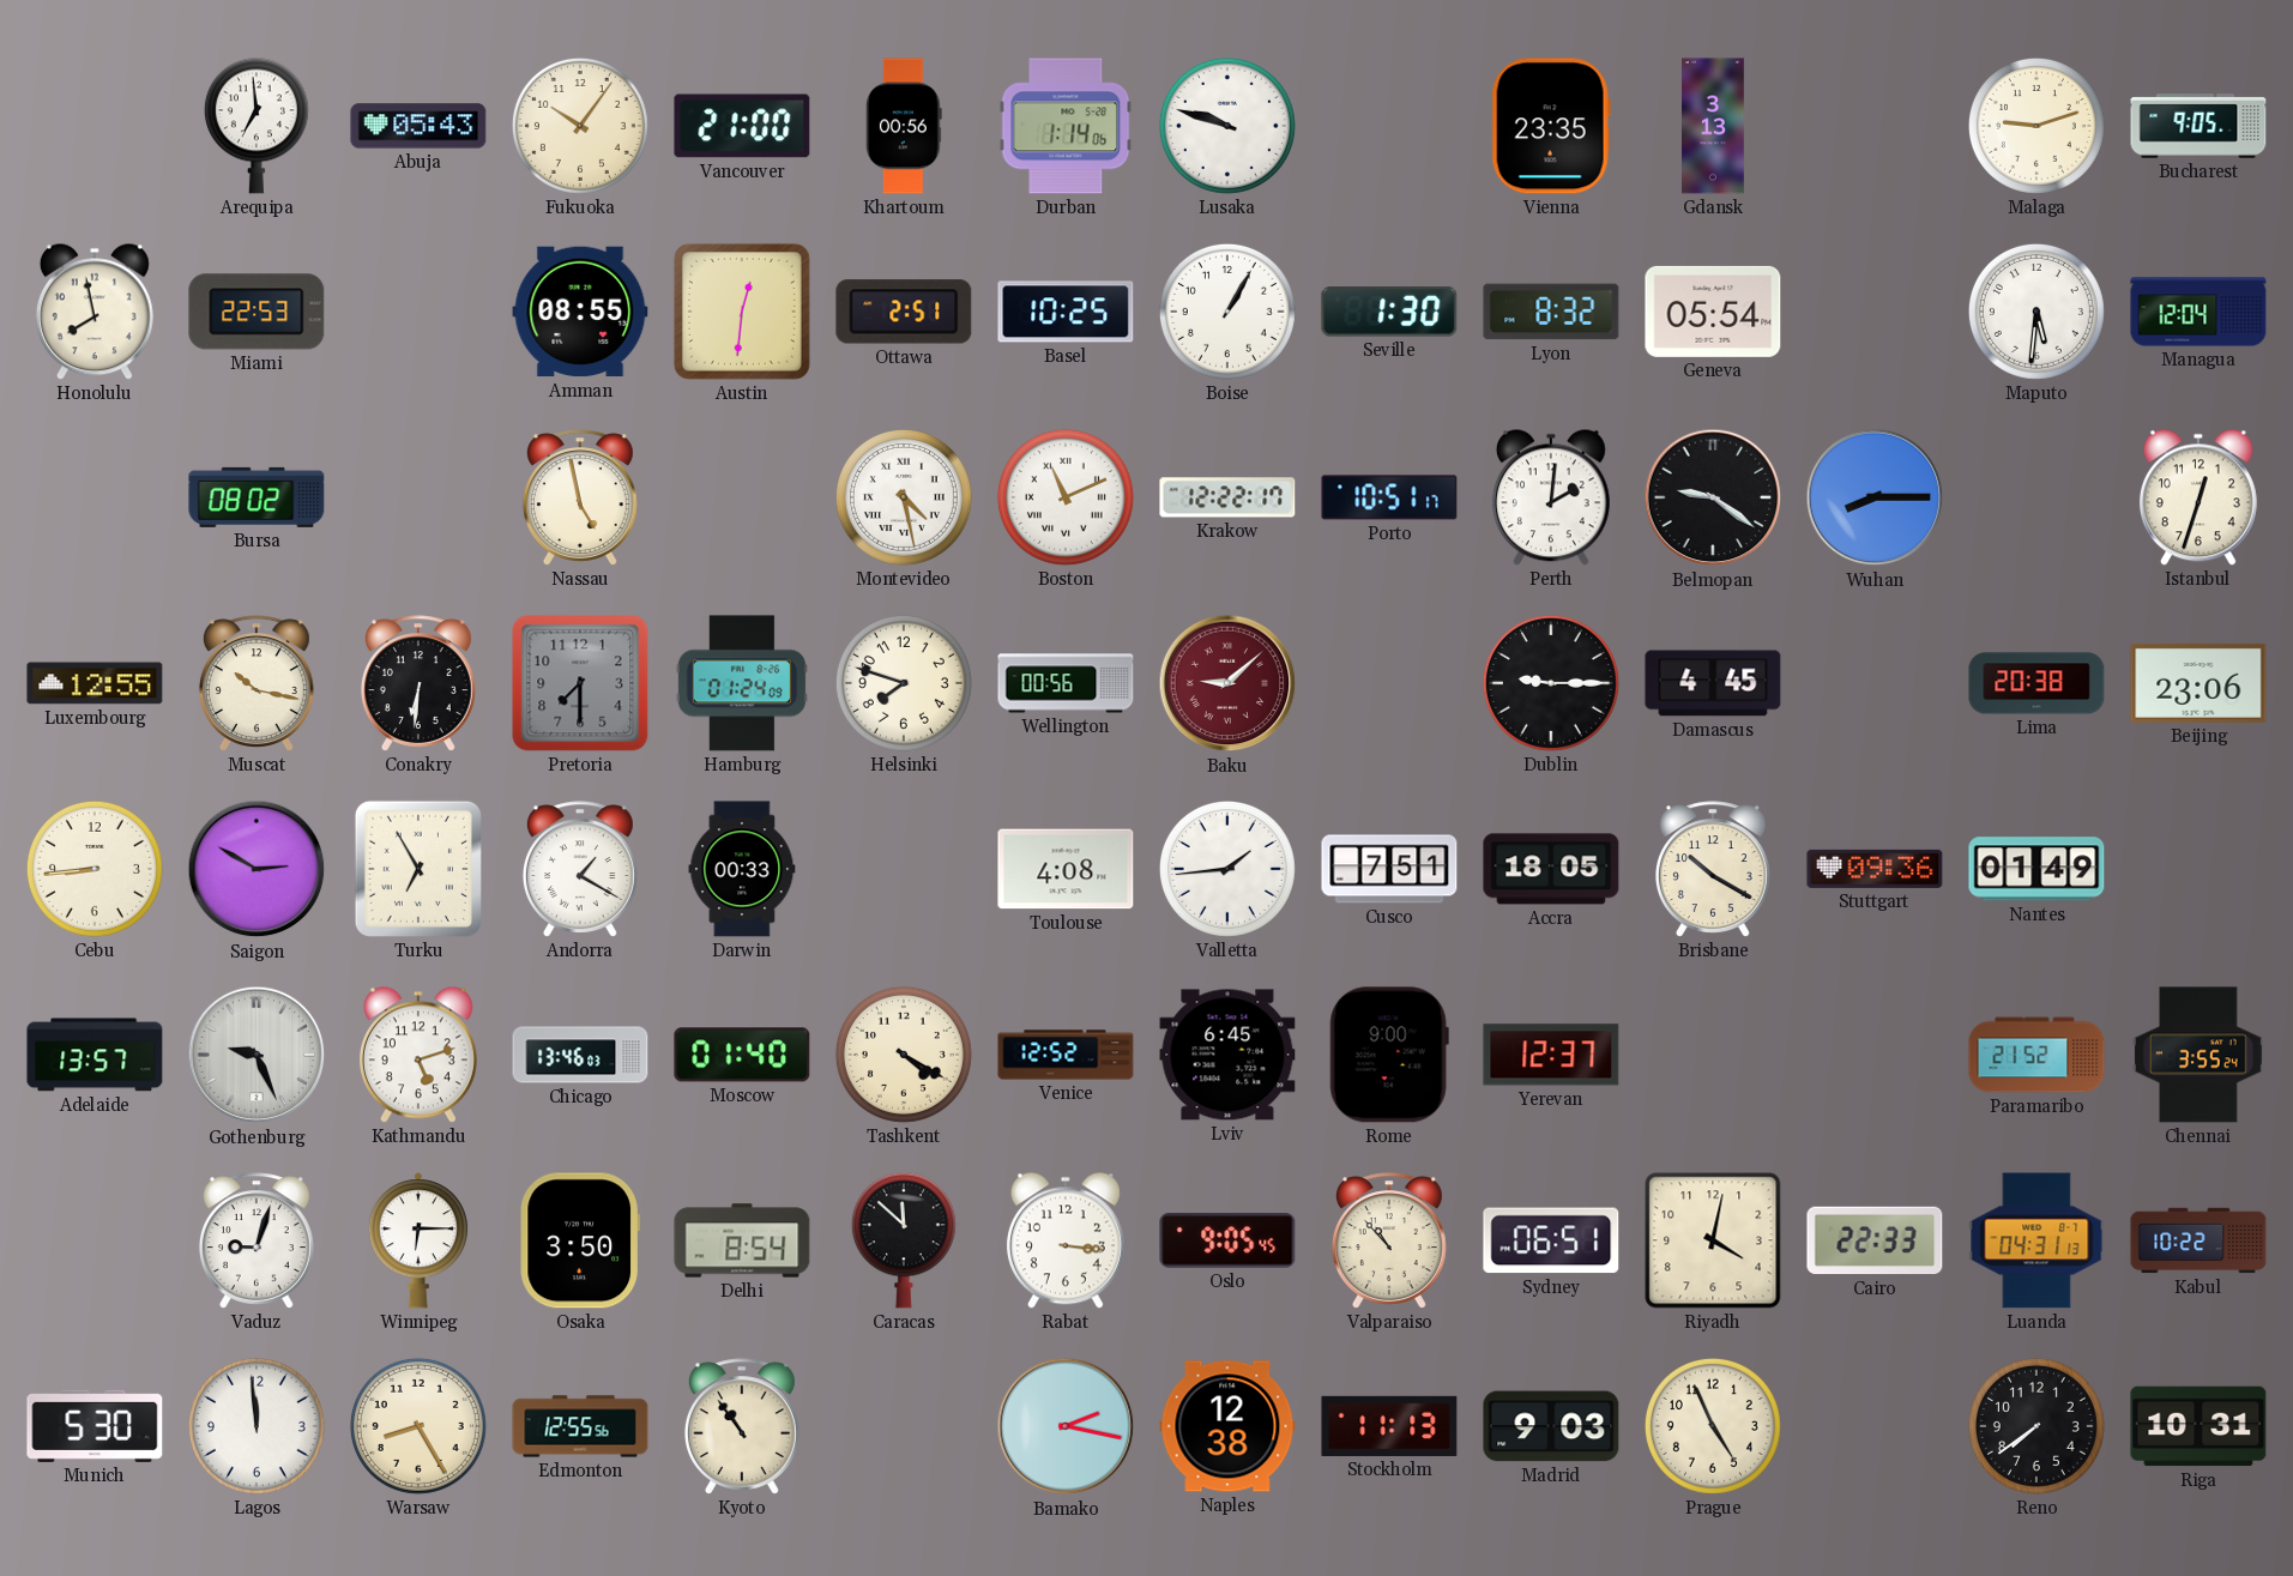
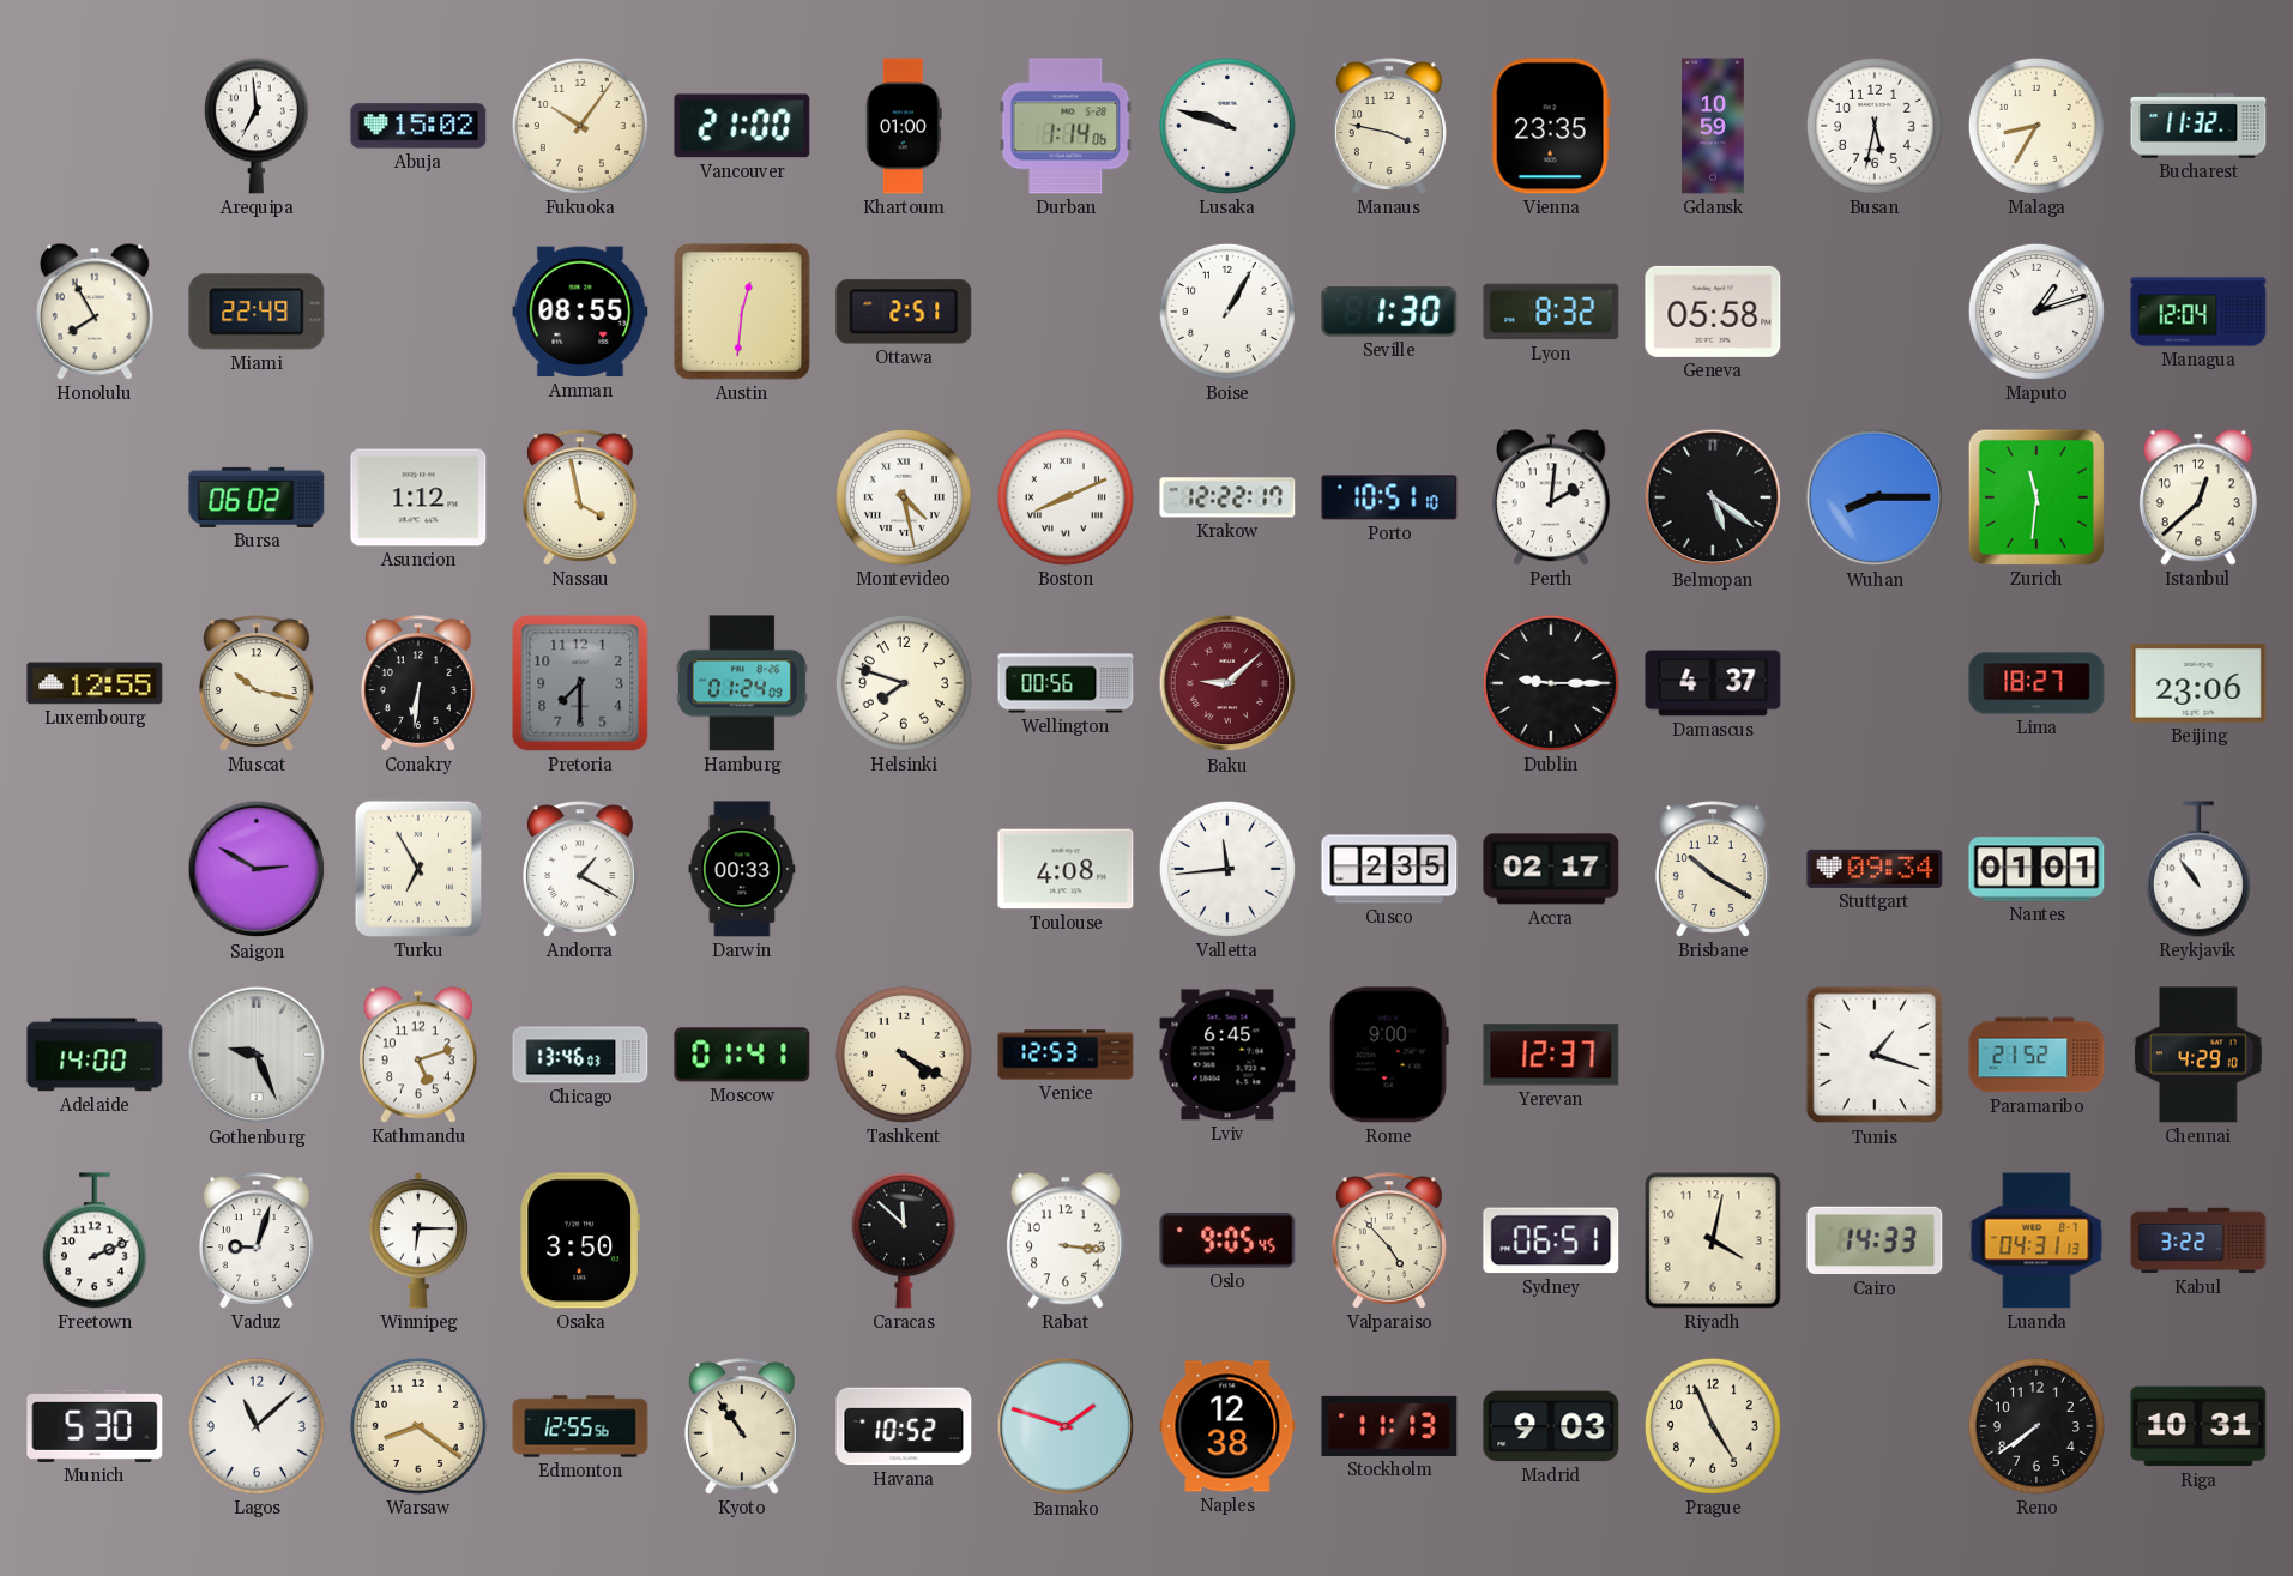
Abuja: 05:43 -> 15:02
Khartoum: 00:56 -> 01:00
Manaus: none -> 3:47
Gdansk: 3:13 -> 10:59
Busan: none -> 5:32
Malaga: 9:12 -> 8:35
Bucharest: 9:05 -> 11:32
Honolulu: 7:58 -> 7:55
Miami: 22:53 -> 22:49
Basel: 10:25 -> none
Geneva: 05:54 -> 05:58
Maputo: 5:31 -> 1:12
Bursa: 08:02 -> 06:02
Asuncion: none -> 1:12
Nassau: 4:58 -> 3:58
Boston: 11:11 -> 8:11
Porto: 10:51:17 -> 10:51:10
Belmopan: 9:21 -> 5:21
Zurich: none -> 11:31
Istanbul: 12:33 -> 12:38
Damascus: 4:45 -> 4:37
Lima: 20:38 -> 18:27
Cebu: 8:44 -> none
Valletta: 1:44 -> 11:44
Cusco: 7:51 -> 2:35
Accra: 18:05 -> 02:17
Stuttgart: 09:36 -> 09:34
Nantes: 01:49 -> 01:01
Reykjavik: none -> 10:54
Adelaide: 13:57 -> 14:00
Moscow: 01:40 -> 01:41
Venice: 12:52 -> 12:53
Tunis: none -> 1:18
Chennai: 3:55 -> 4:29
Freetown: none -> 2:11
Delhi: 8:54 -> none
Valparaiso: 10:53 -> 4:53
Cairo: 22:33 -> 14:33
Kabul: 10:22 -> 3:22
Lagos: 11:59 -> 11:08
Warsaw: 8:25 -> 8:21
Havana: none -> 10:52
Bamako: 2:17 -> 1:48
